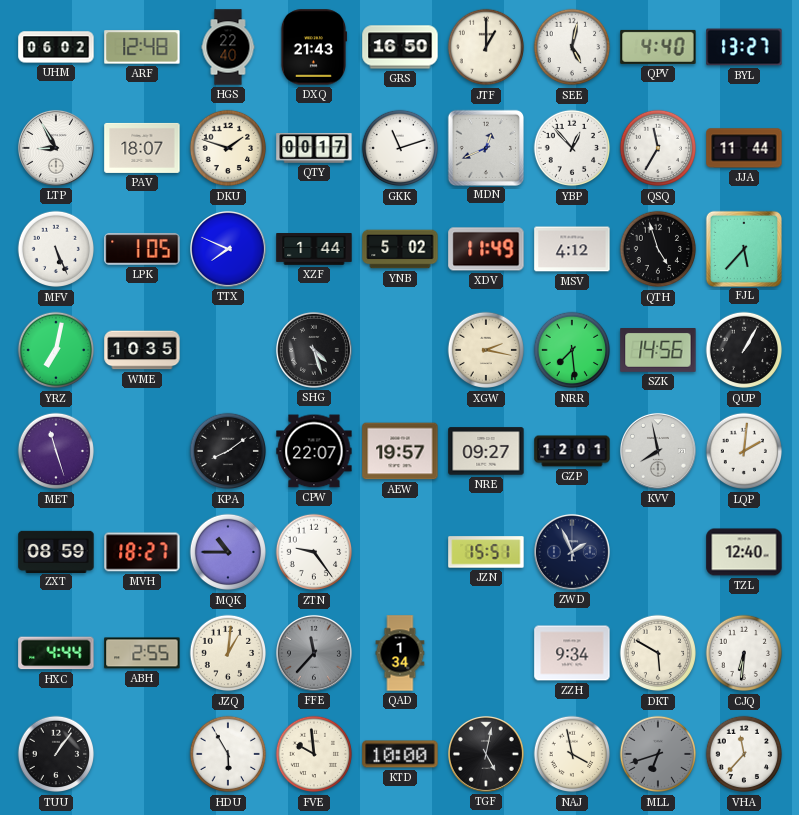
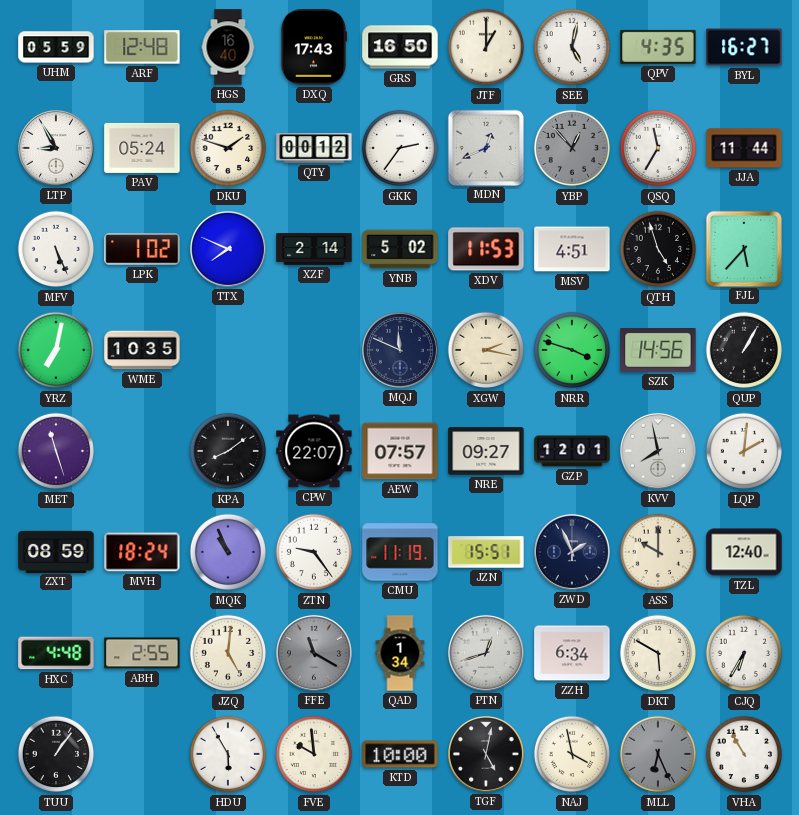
UHM: 06:02 -> 05:59
HGS: 22:40 -> 16:40
DXQ: 21:43 -> 17:43
QPV: 4:40 -> 4:35
BYL: 13:27 -> 16:27
PAV: 18:07 -> 05:24
QTY: 00:17 -> 00:12
GKK: 11:12 -> 2:36
YBP dial: white -> grey
LPK: 1:05 -> 1:02
XZF: 1:44 -> 2:14
XDV: 11:49 -> 11:53
MSV: 4:12 -> 4:51
SHG: 4:27 -> none
MQJ: none -> 11:49
NRR: 7:29 -> 3:48
AEW: 19:57 -> 07:57
MVH: 18:27 -> 18:24
MQK: 10:45 -> 10:56
CMU: none -> 11:19
ASS: none -> 10:00
HXC: 4:44 -> 4:48
JZQ: 1:01 -> 5:01
FFE: 11:37 -> 11:20
PTN: none -> 12:42
ZZH: 9:34 -> 6:34
CJQ: 6:31 -> 6:35
MLL: 6:42 -> 6:26
VHA: 11:37 -> 10:55
